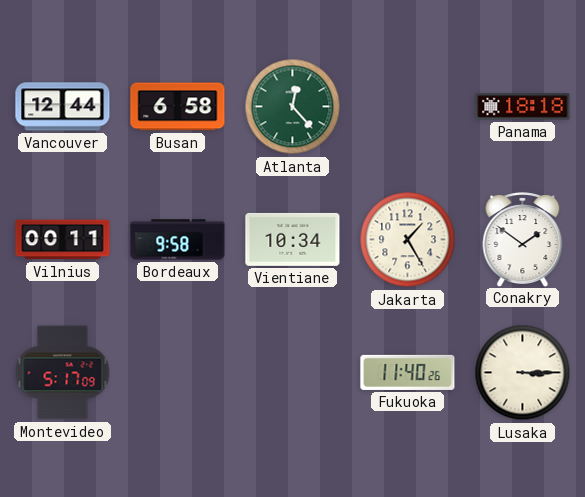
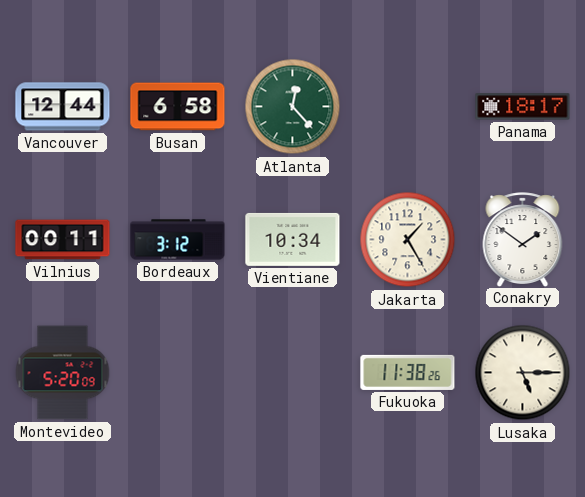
Panama: 18:18 -> 18:17
Bordeaux: 9:58 -> 3:12
Montevideo: 5:17 -> 5:20
Fukuoka: 11:40 -> 11:38
Lusaka: 3:15 -> 5:15
